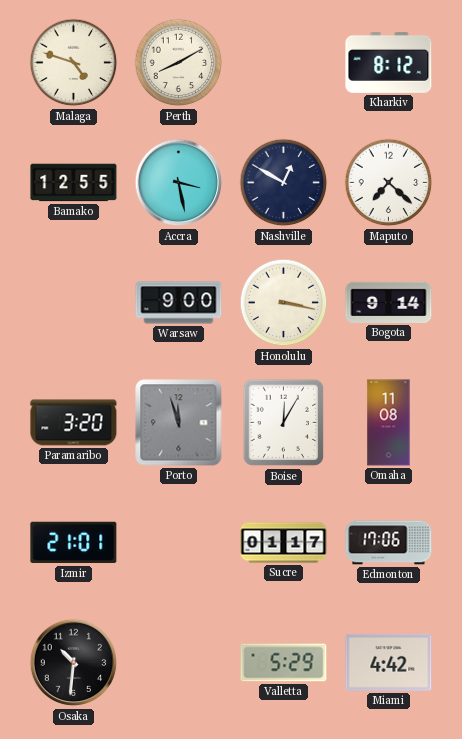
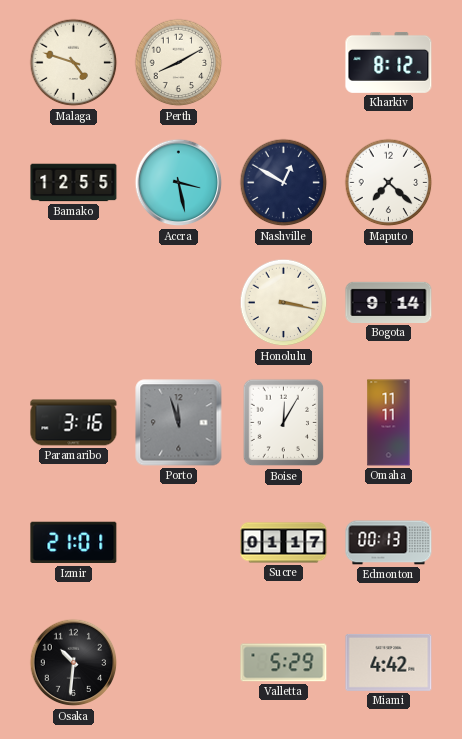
Warsaw: 9:00 -> none
Paramaribo: 3:20 -> 3:16
Omaha: 11:08 -> 11:11
Edmonton: 17:06 -> 00:13
